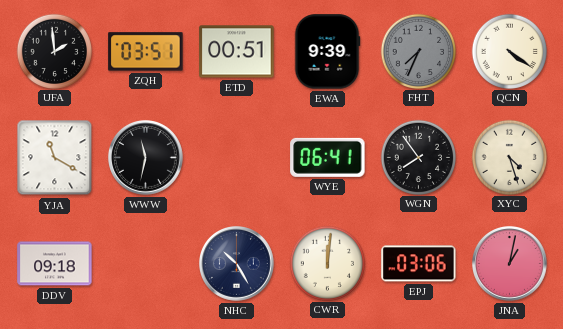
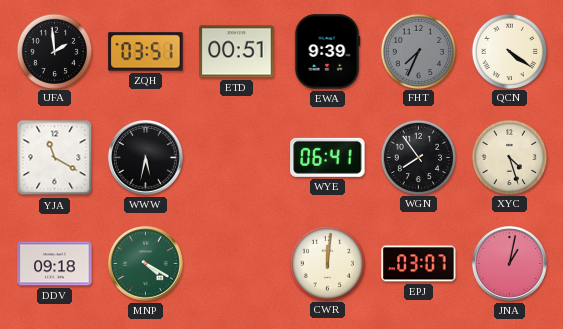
WWW: 11:32 -> 5:32
MNP: none -> 4:20
NHC: 10:25 -> none
EPJ: 03:06 -> 03:07
